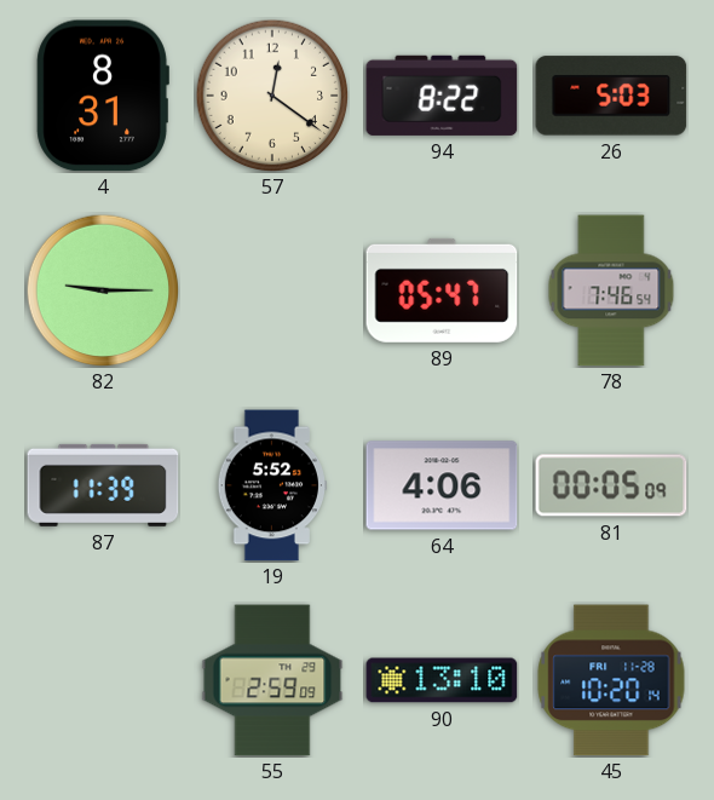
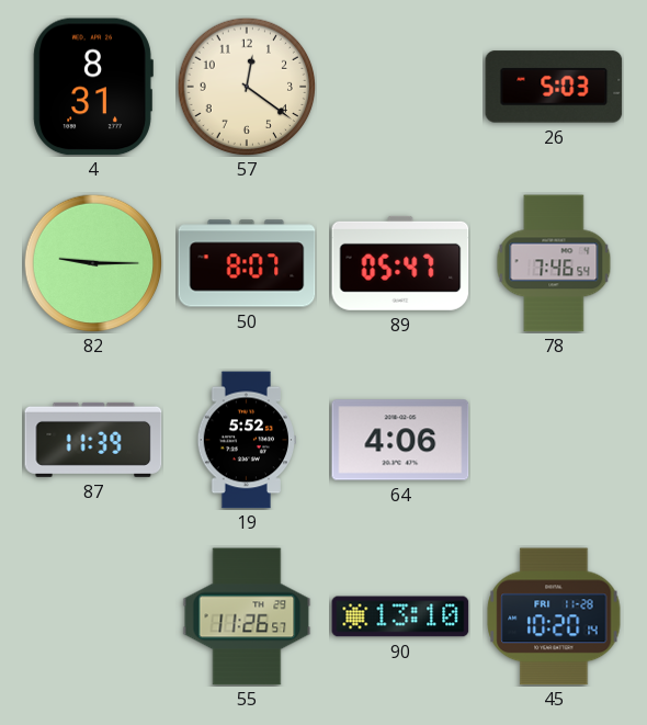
94: 8:22 -> none
50: none -> 8:07
81: 00:05 -> none
55: 2:59 -> 11:26
